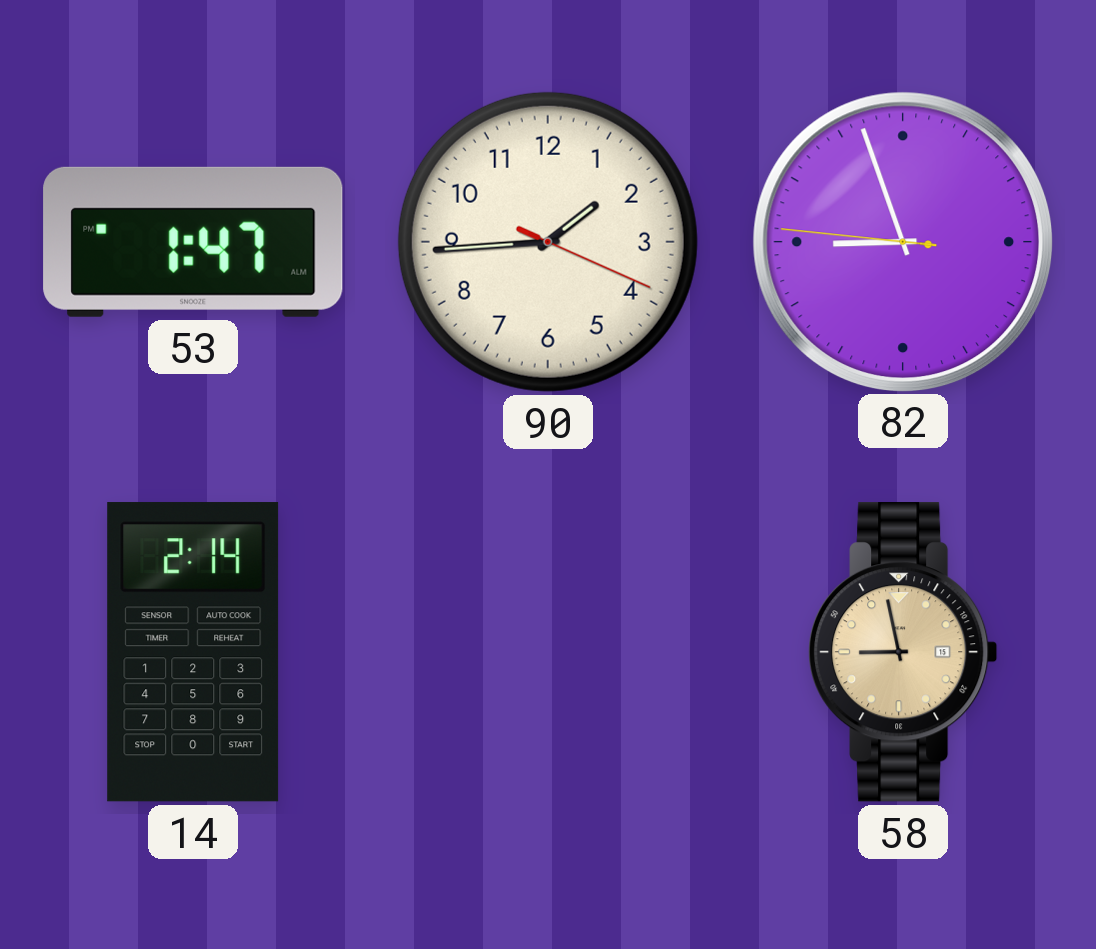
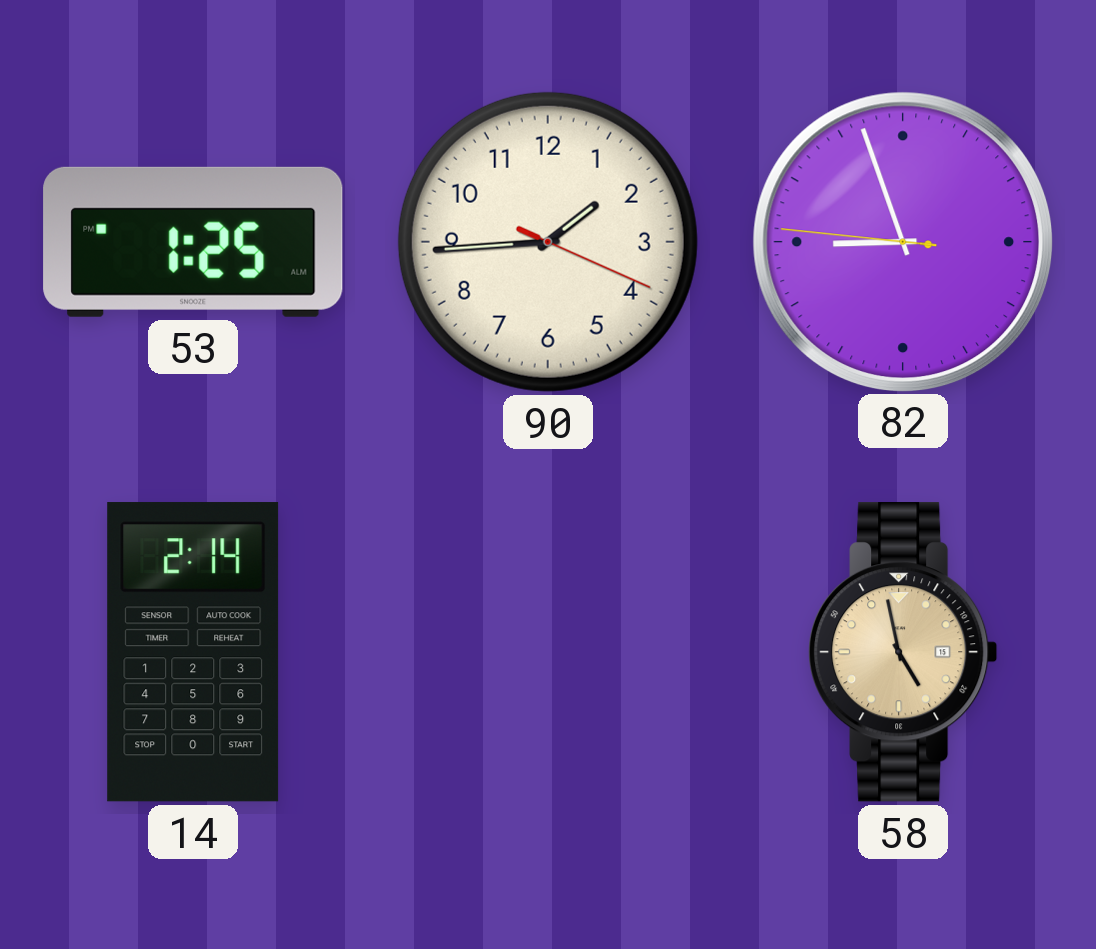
53: 1:47 -> 1:25
58: 8:58 -> 4:58
